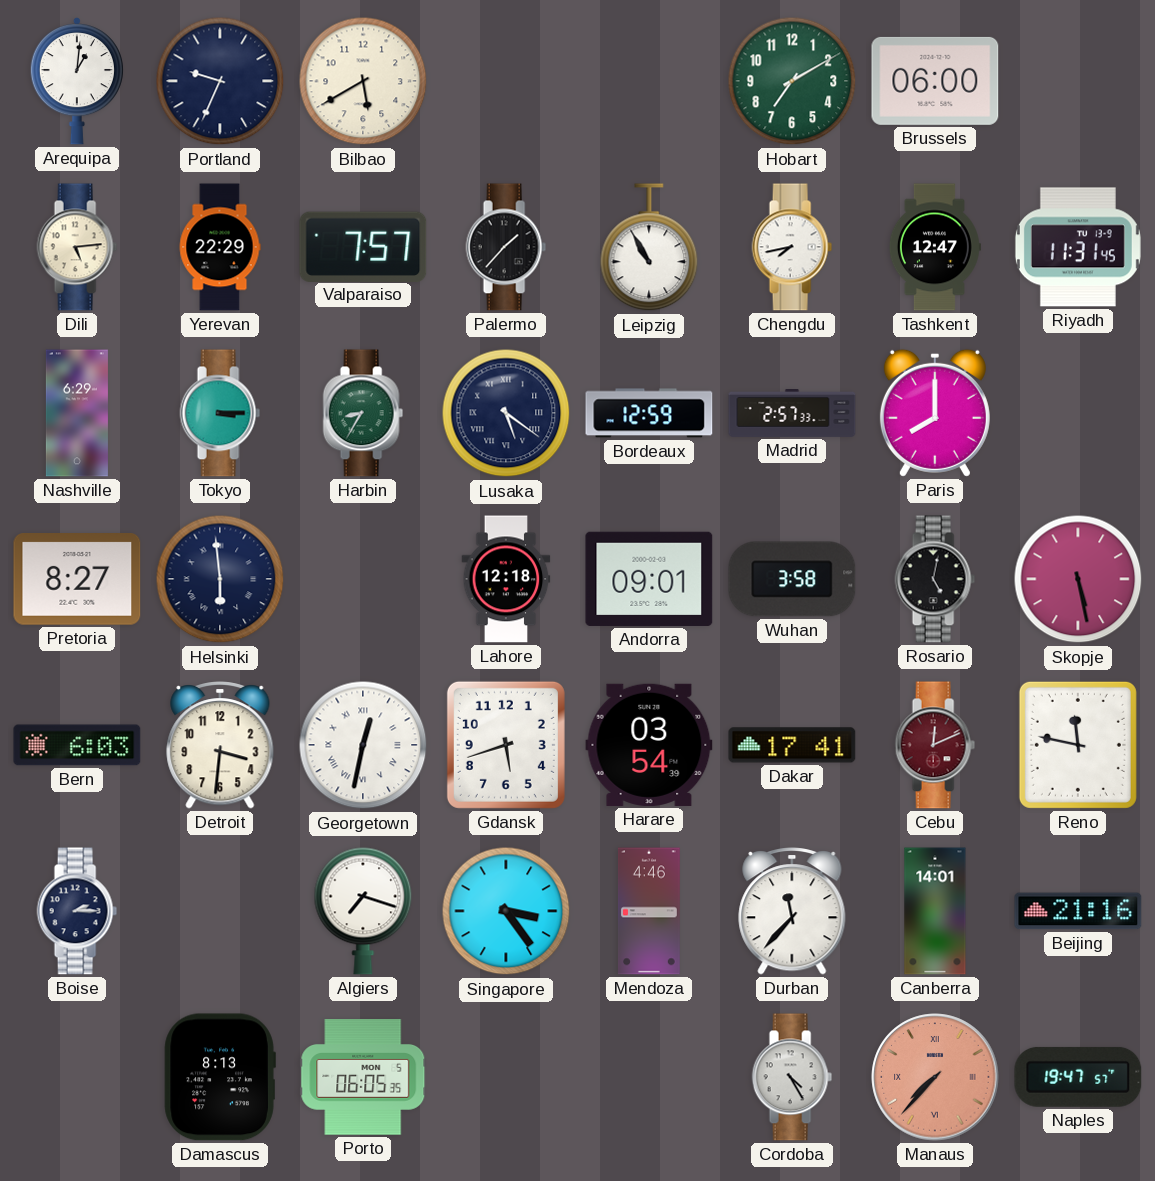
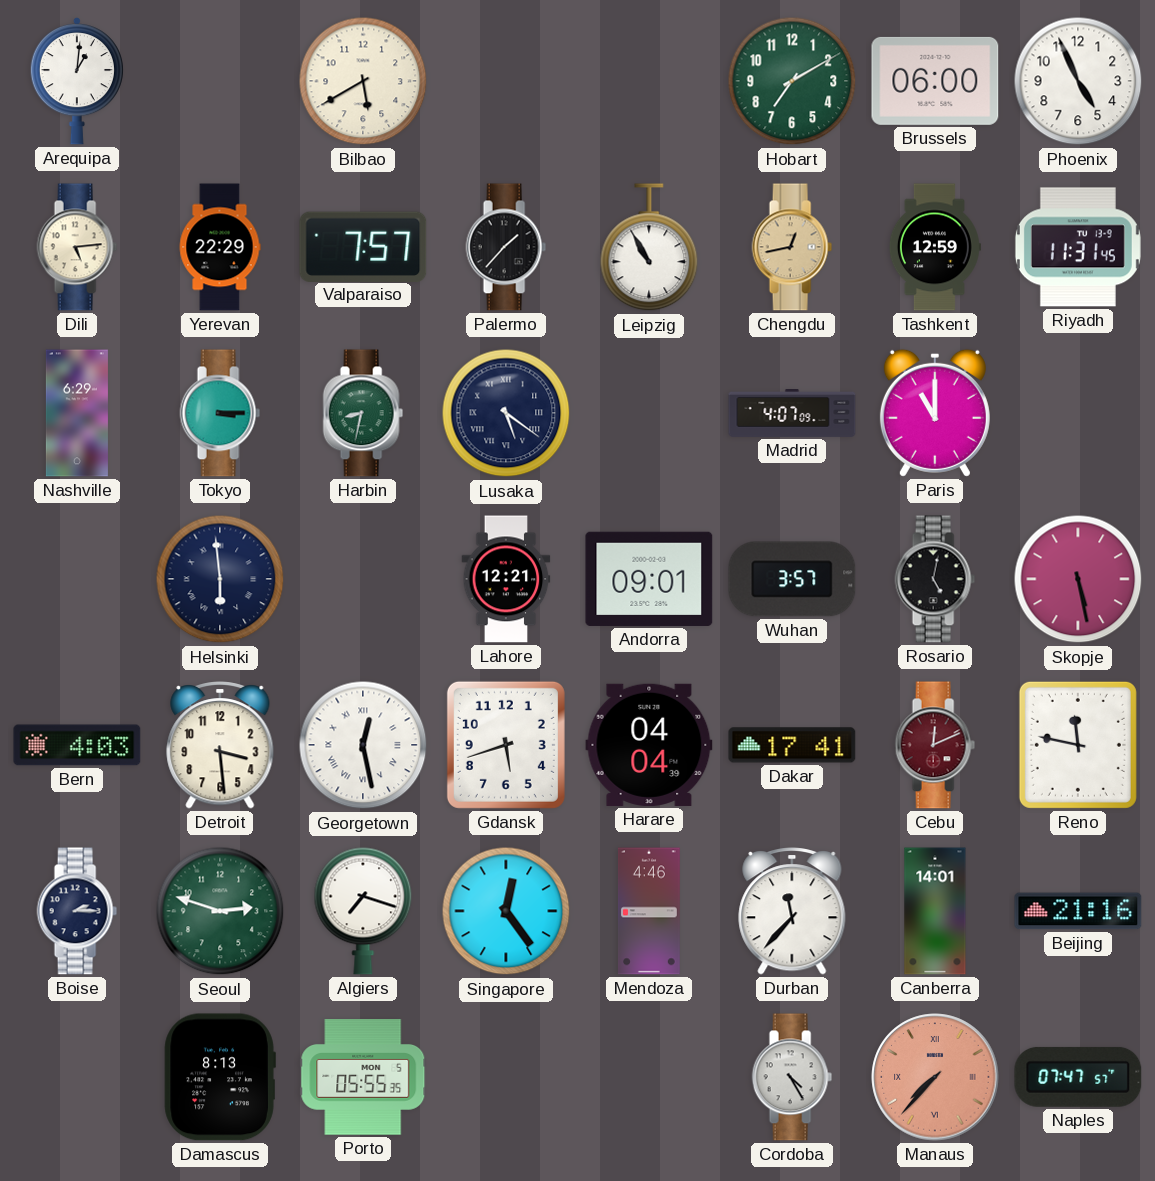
Portland: 9:34 -> none
Phoenix: none -> 4:56
Chengdu: 7:43 -> 12:43
Chengdu dial: white -> champagne
Tashkent: 12:47 -> 12:59
Harbin: 8:35 -> 8:32
Bordeaux: 12:59 -> none
Madrid: 2:57 -> 4:07
Paris: 8:00 -> 11:00
Pretoria: 8:27 -> none
Lahore: 12:18 -> 12:21
Wuhan: 3:58 -> 3:57
Bern: 6:03 -> 4:03
Detroit: 3:31 -> 3:29
Georgetown: 12:32 -> 12:28
Harare: 03:54 -> 04:04
Seoul: none -> 2:48
Singapore: 3:24 -> 12:24
Porto: 06:05 -> 05:55
Naples: 19:47 -> 07:47
